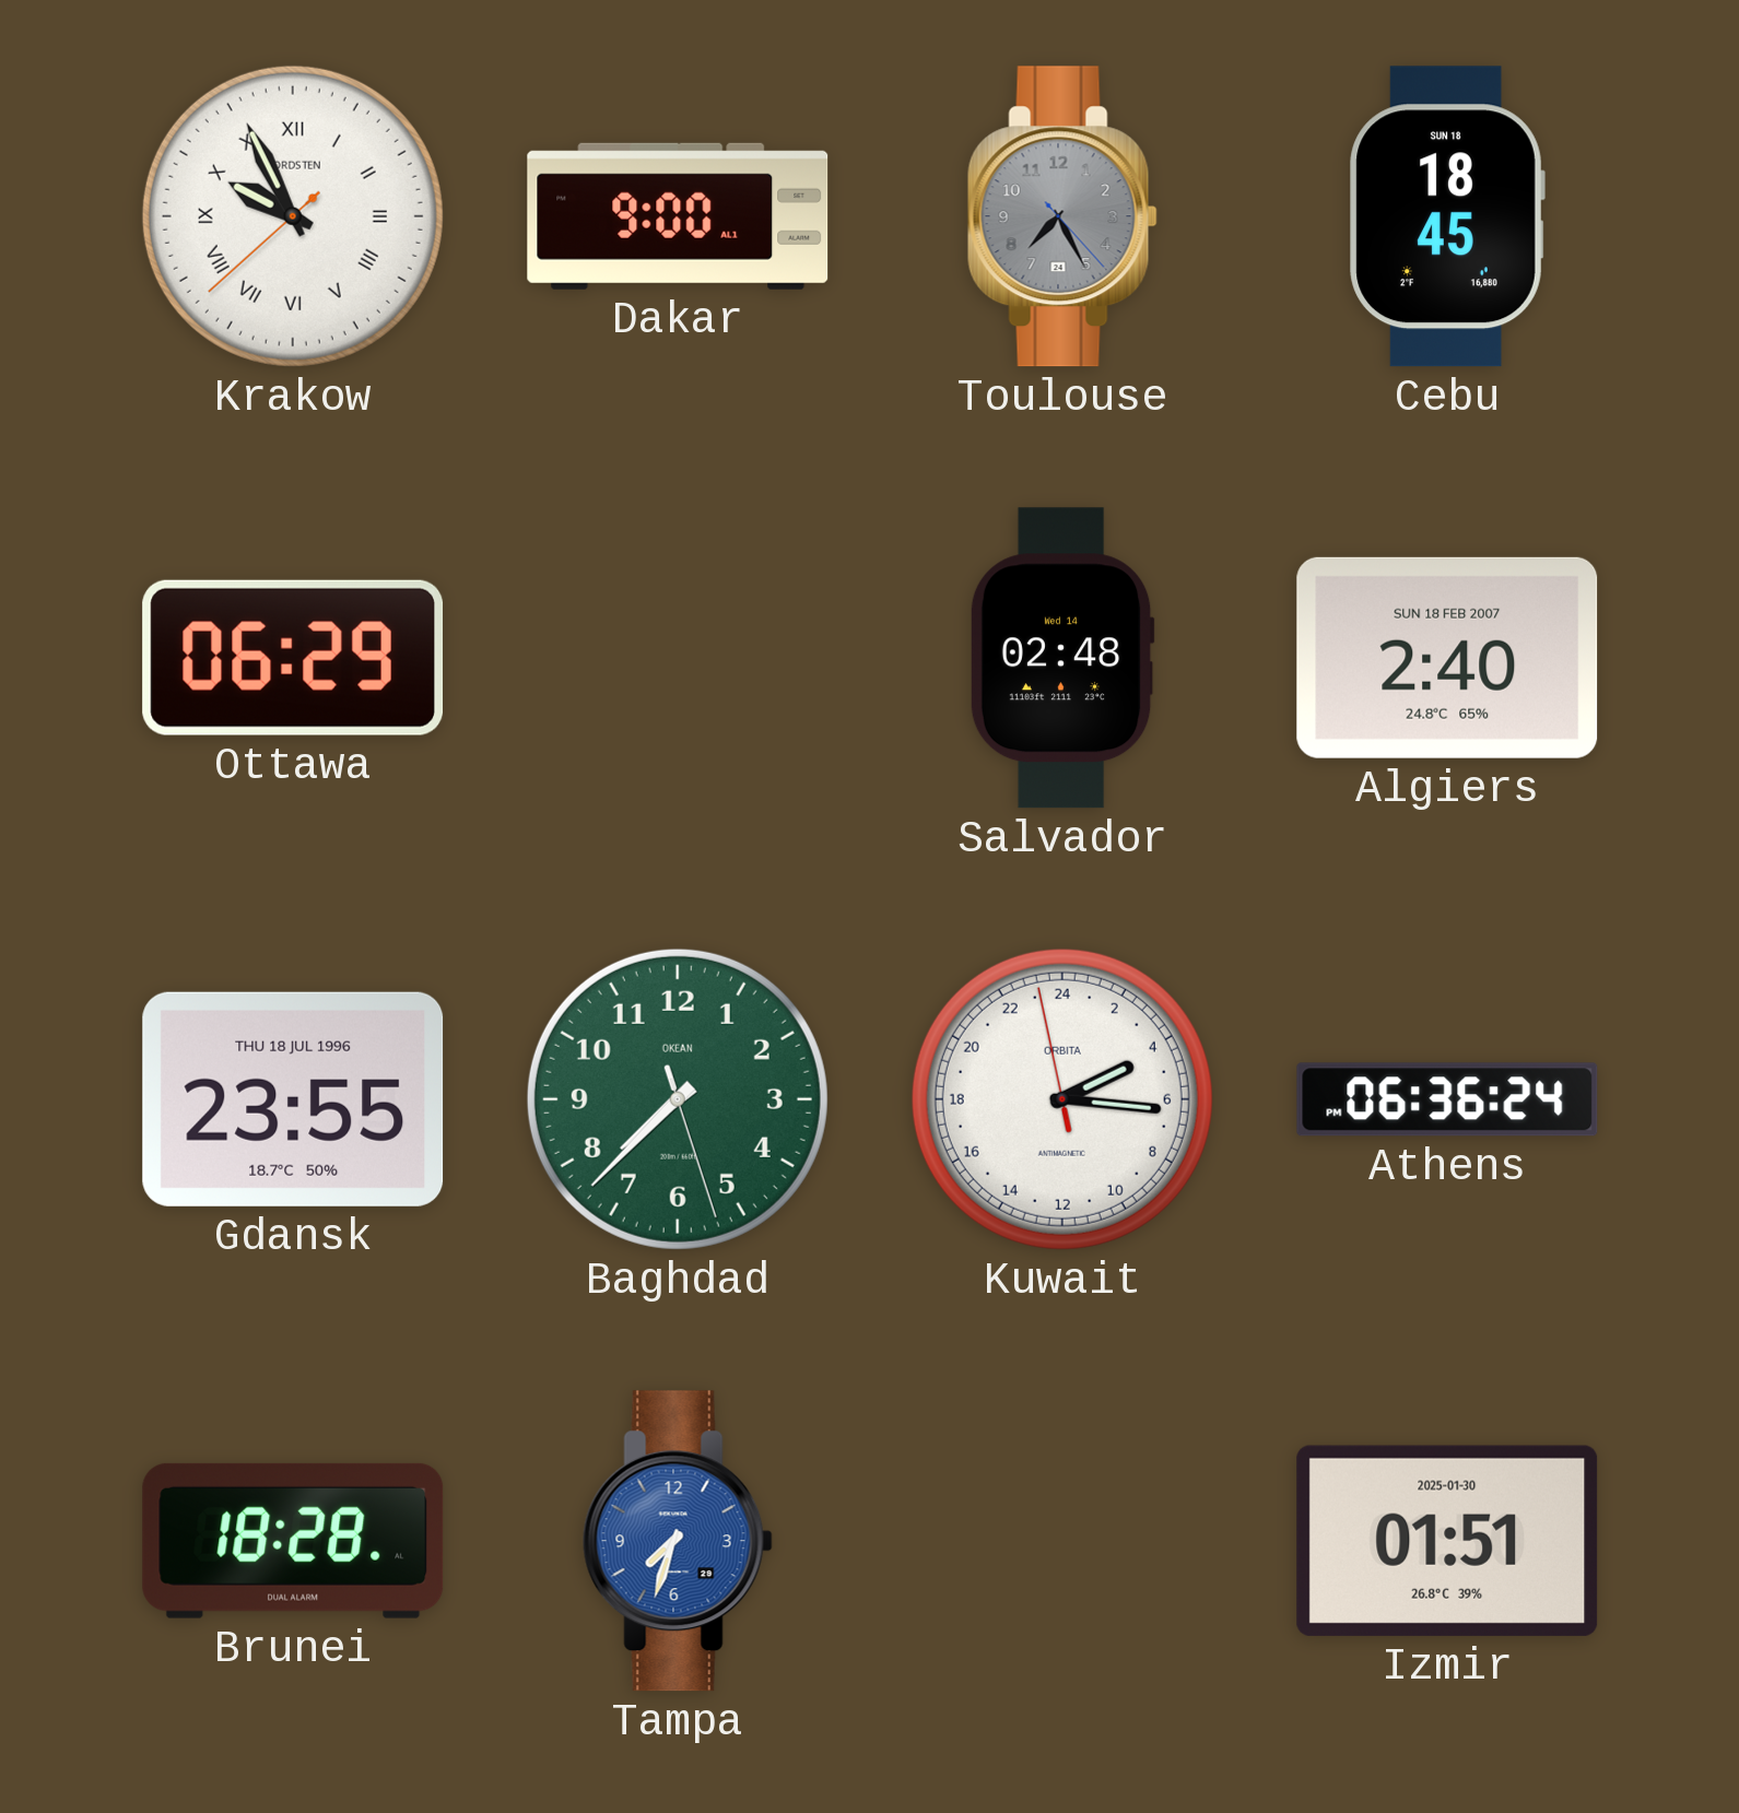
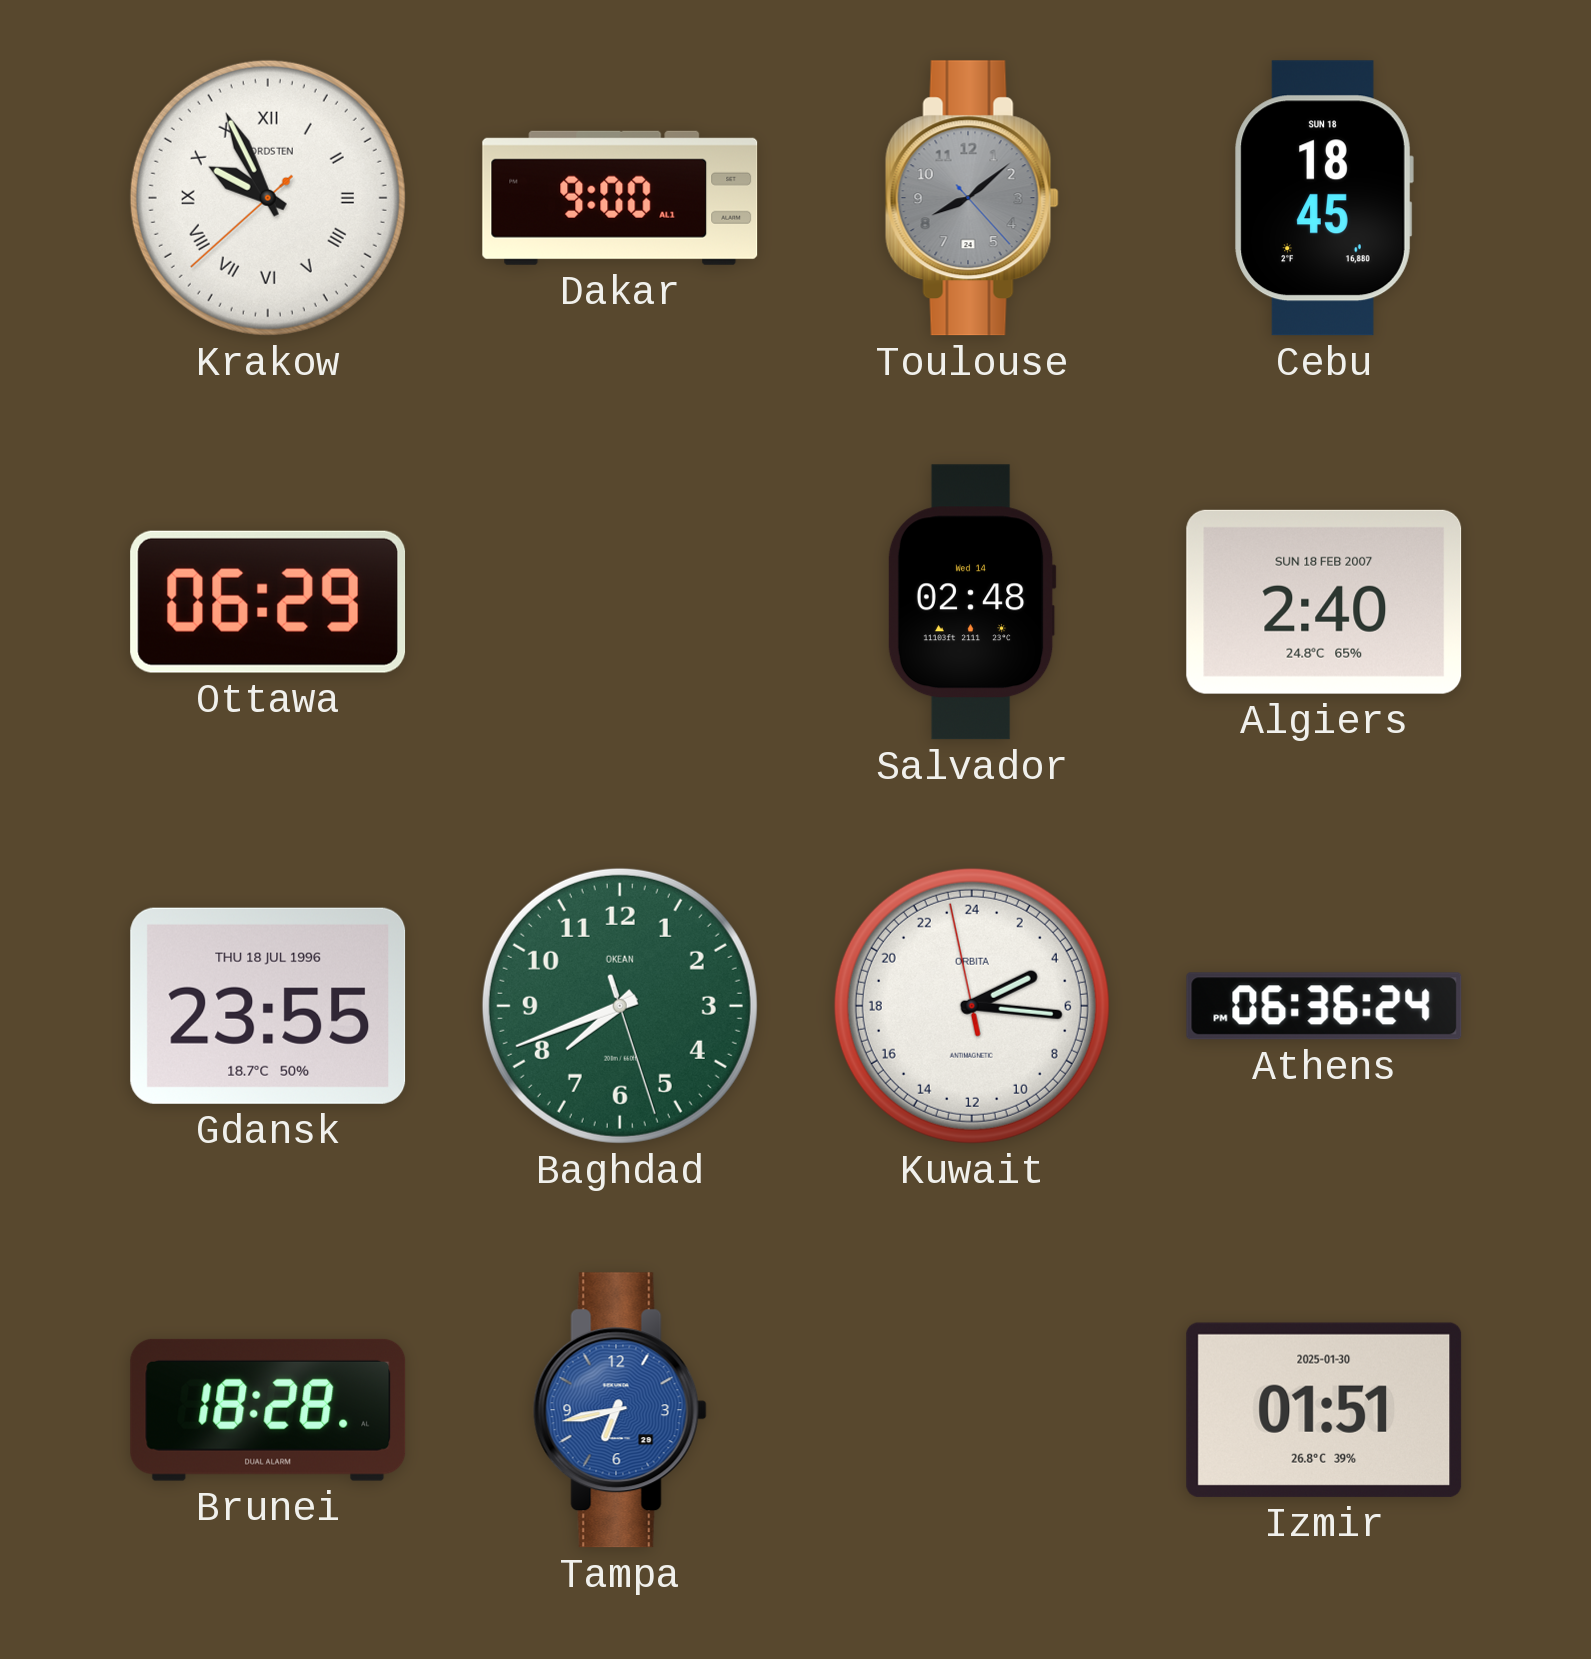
Toulouse: 7:25 -> 8:08
Baghdad: 7:37 -> 7:41
Tampa: 7:33 -> 6:43
